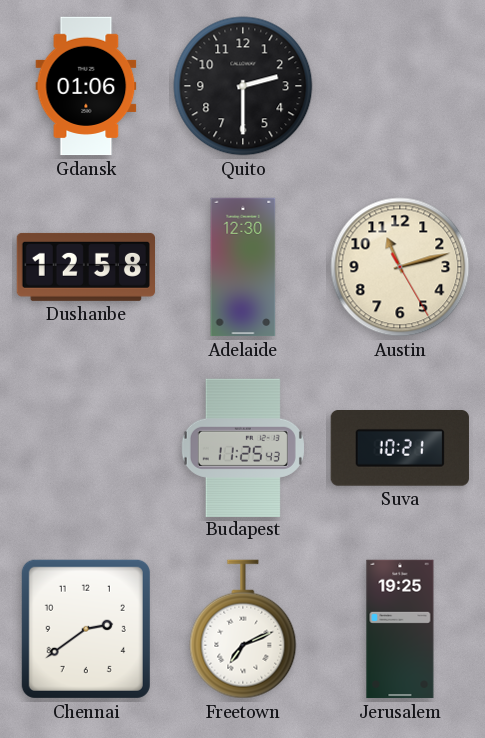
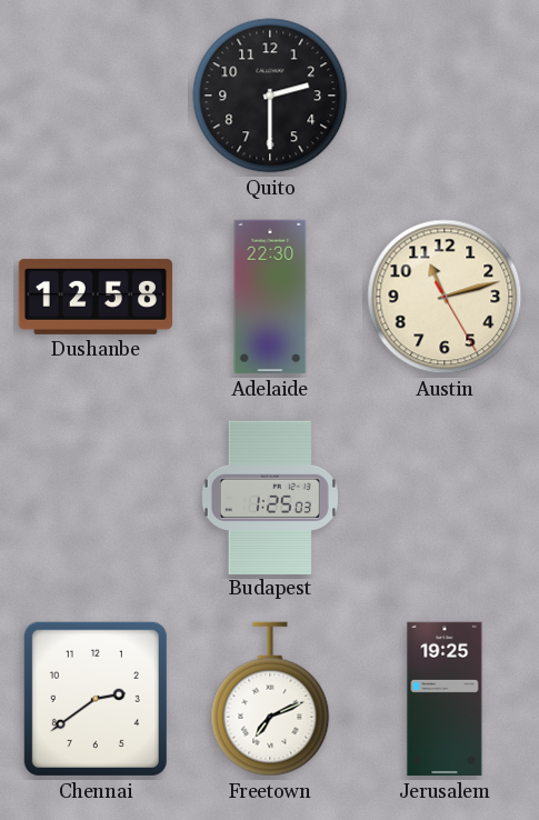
Gdansk: 01:06 -> none
Adelaide: 12:30 -> 22:30
Budapest: 11:25 -> 1:25
Suva: 10:21 -> none
